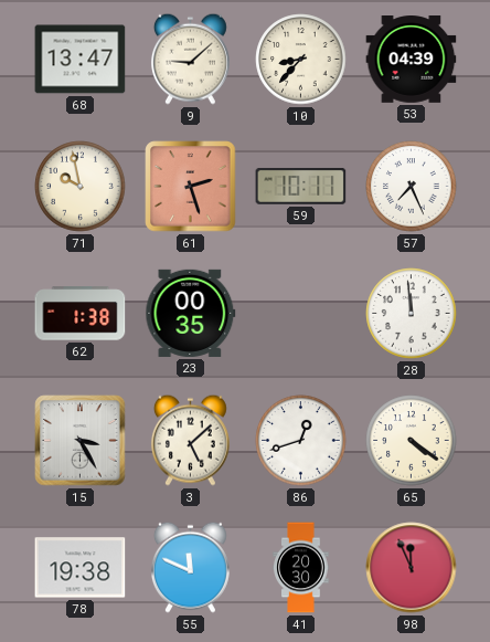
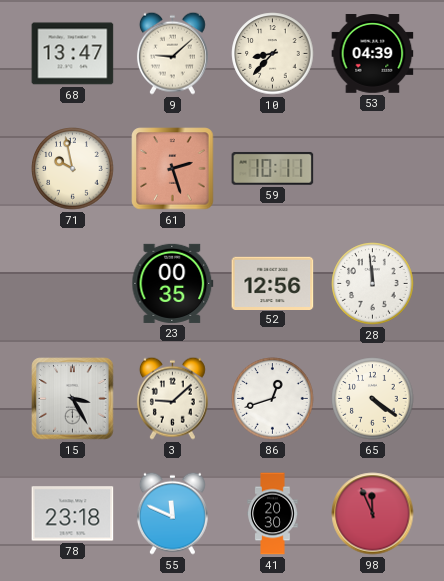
57: 7:26 -> none
62: 1:38 -> none
52: none -> 12:56
3: 5:08 -> 9:08
78: 19:38 -> 23:18
